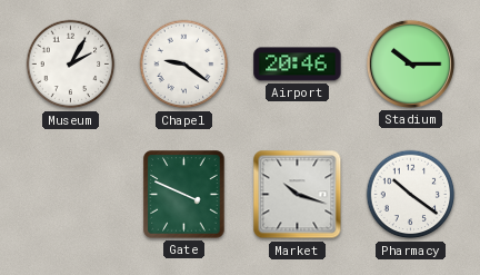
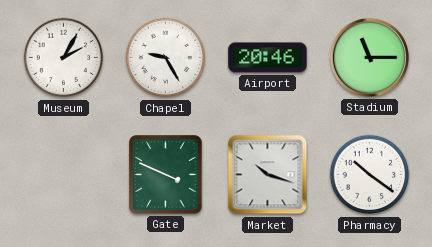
Chapel: 9:21 -> 9:25
Stadium: 10:15 -> 11:15
